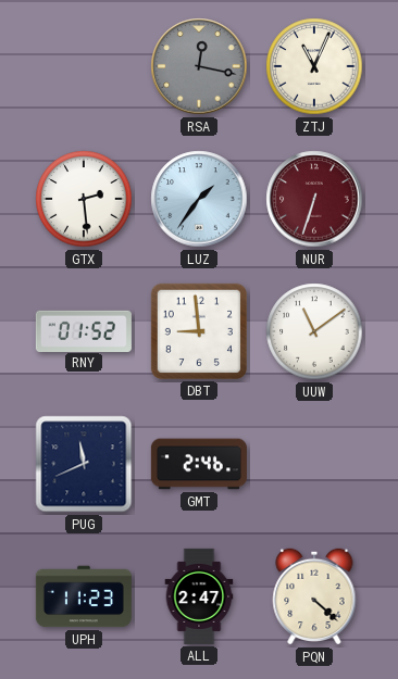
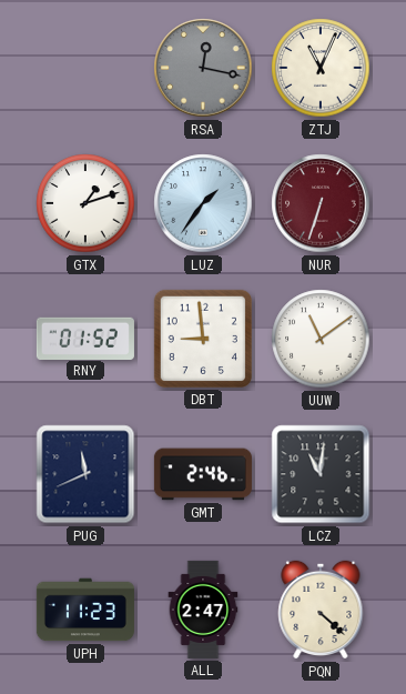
GTX: 2:29 -> 1:12
LCZ: none -> 11:01
